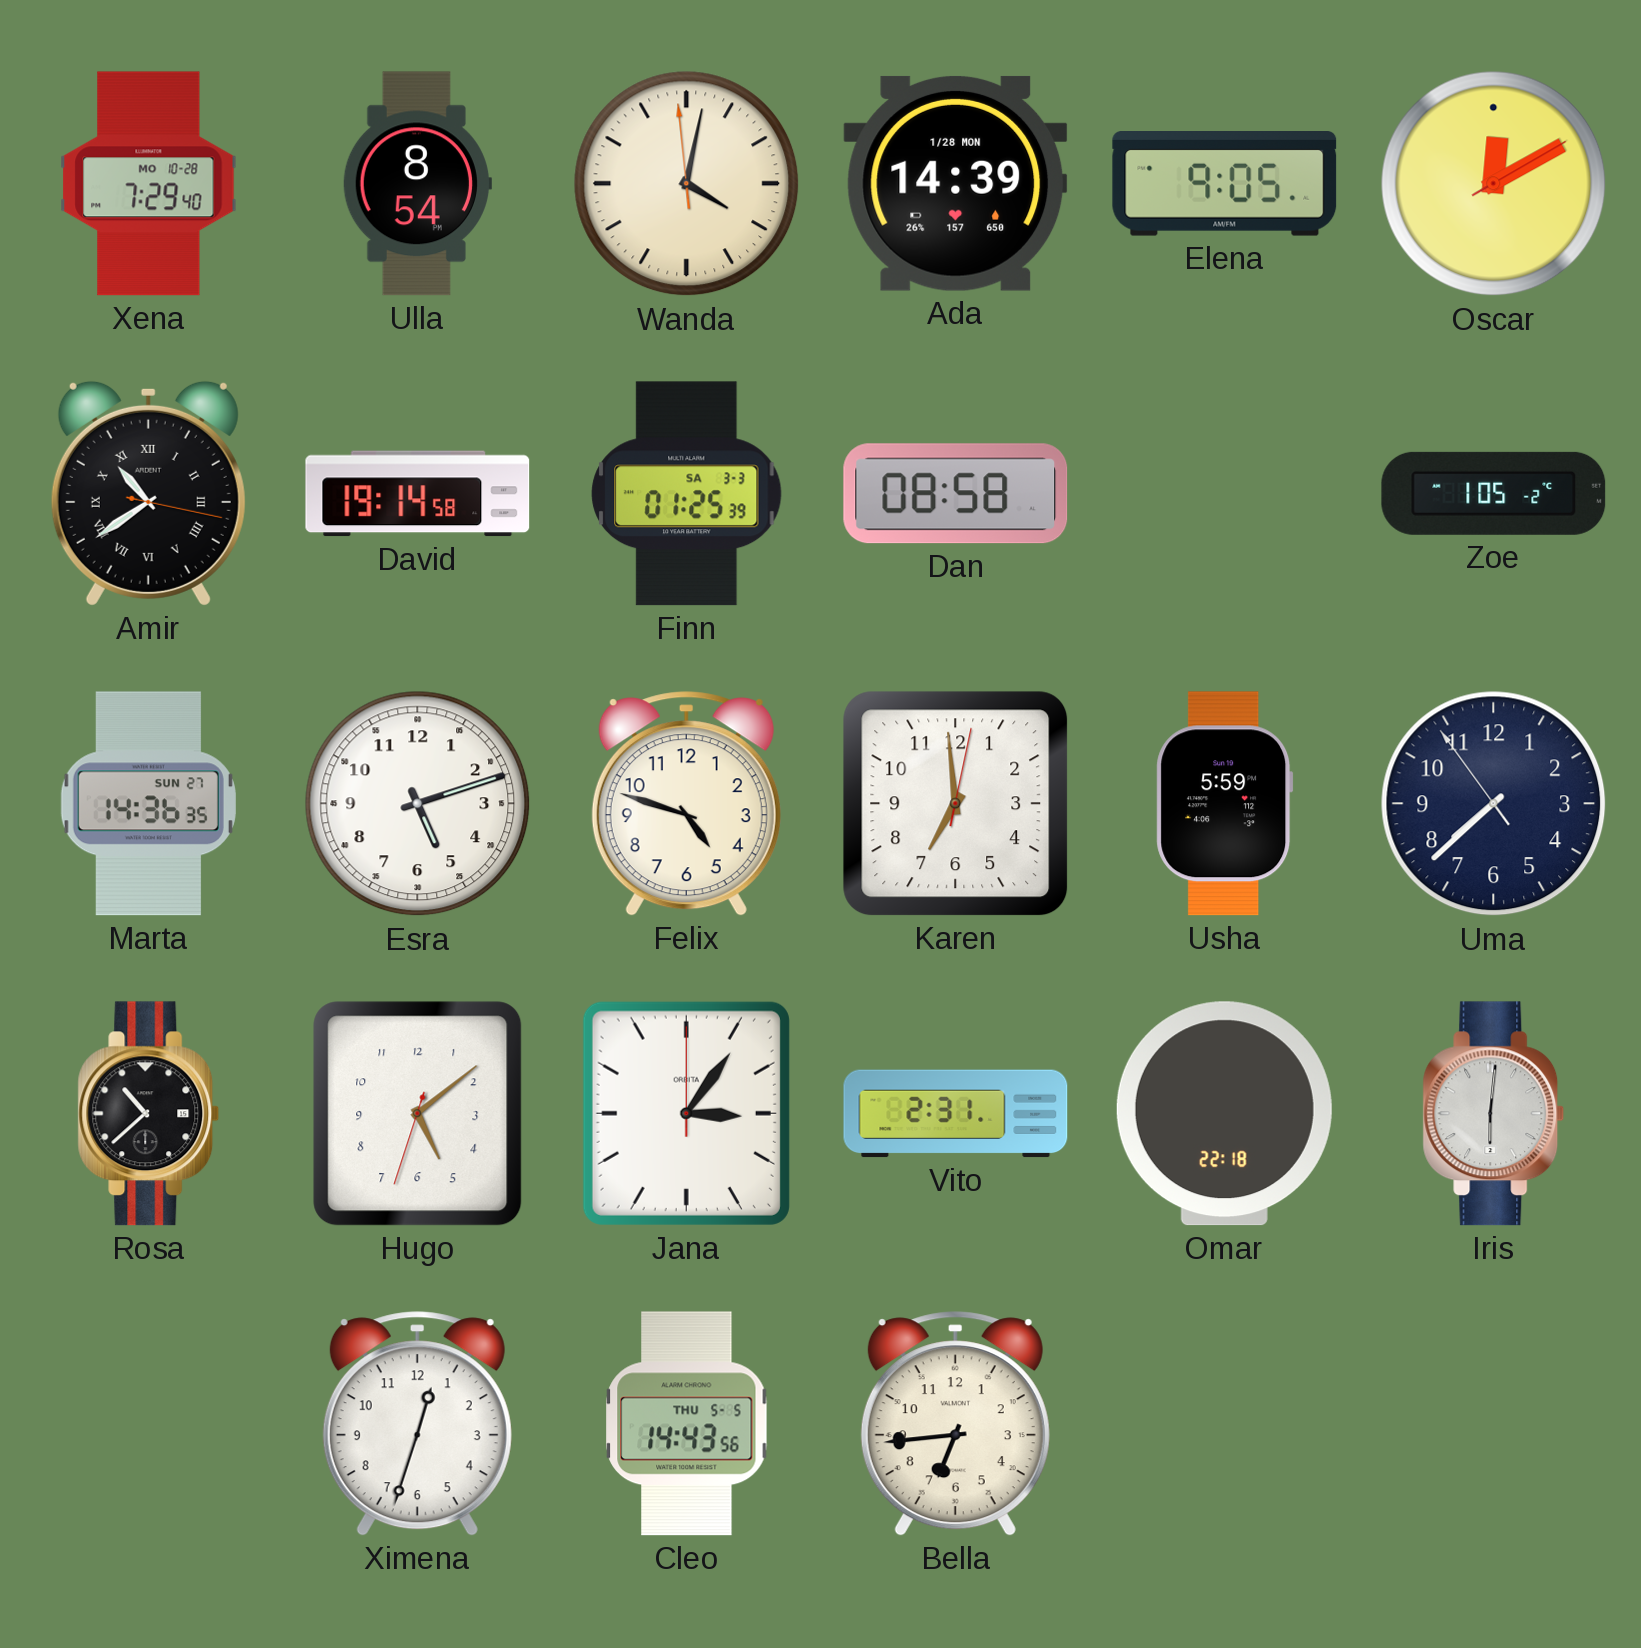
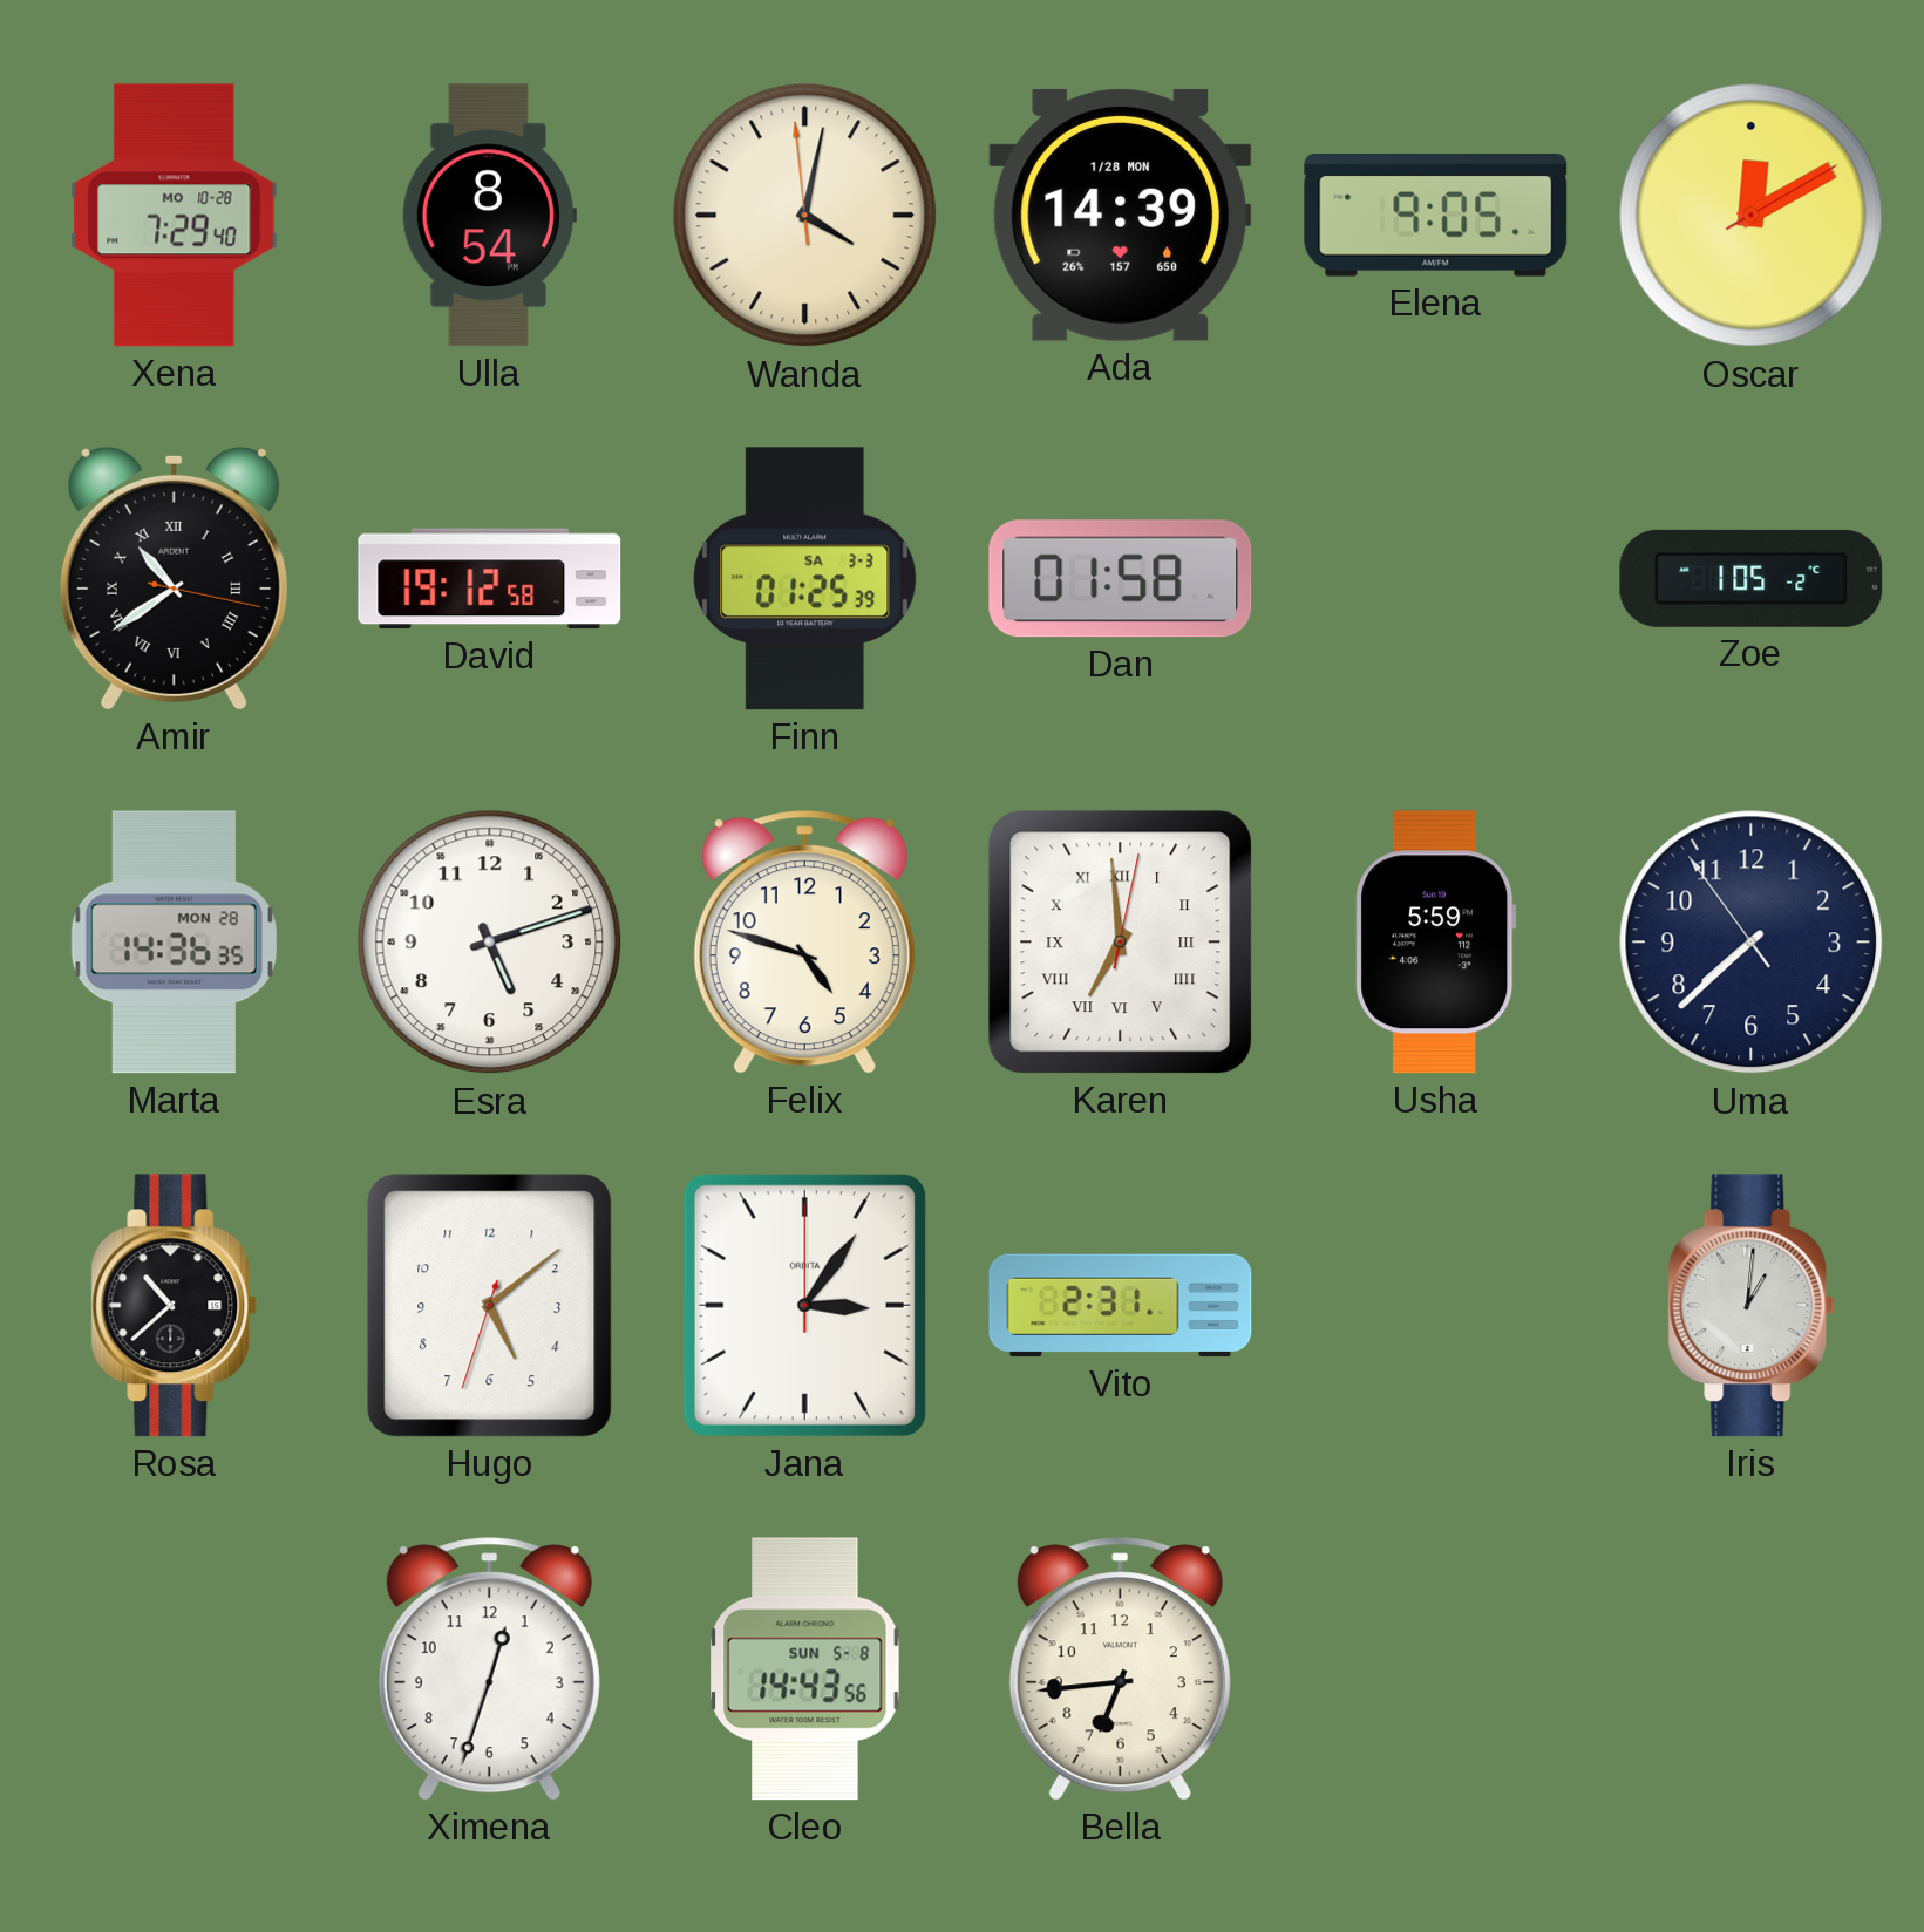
David: 19:14 -> 19:12
Dan: 08:58 -> 01:58
Marta date: SUN 27 -> MON 28
Karen numerals: Arabic -> Roman
Omar: 22:18 -> none
Iris: 6:01 -> 1:01
Cleo date: THU 5-5 -> SUN 5-8
